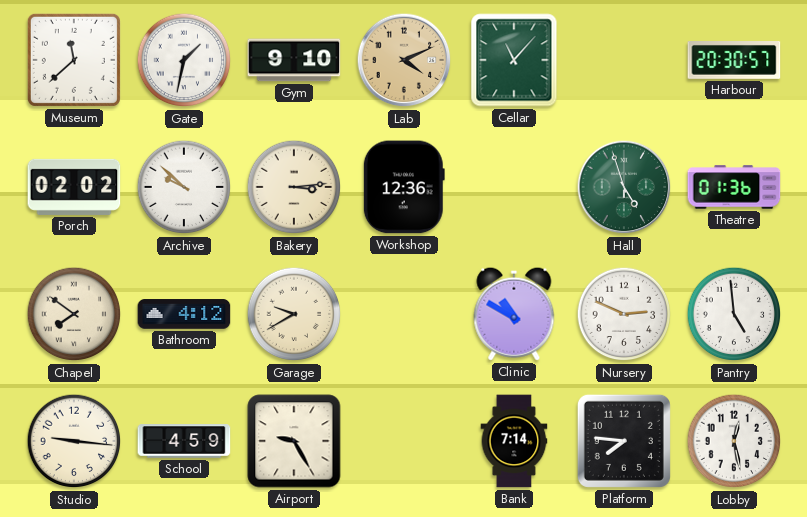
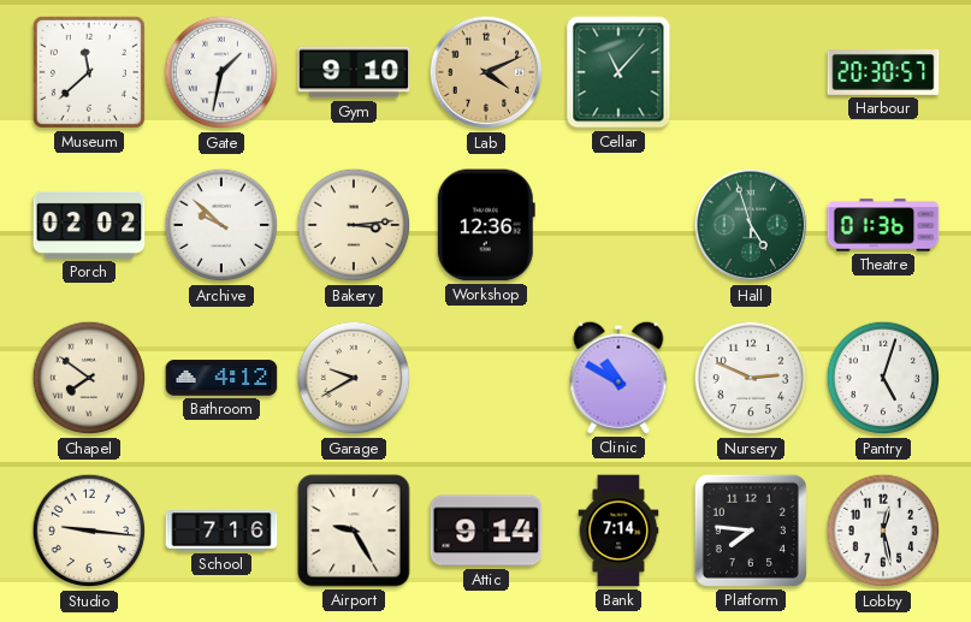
Pantry: 4:59 -> 5:03
School: 4:59 -> 7:16
Attic: none -> 9:14
